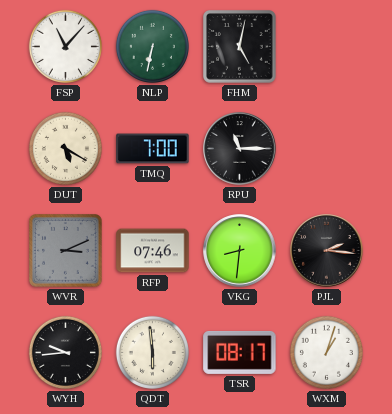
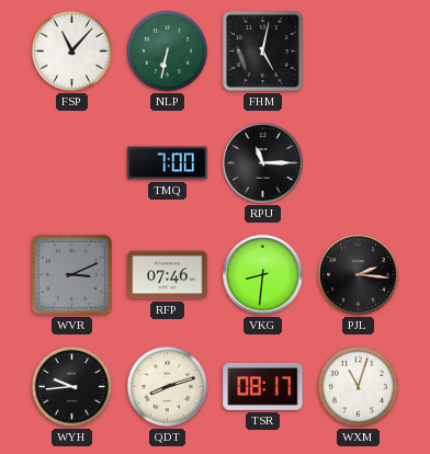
DUT: 5:20 -> none
QDT: 5:59 -> 8:12
WXM: 1:03 -> 11:03
